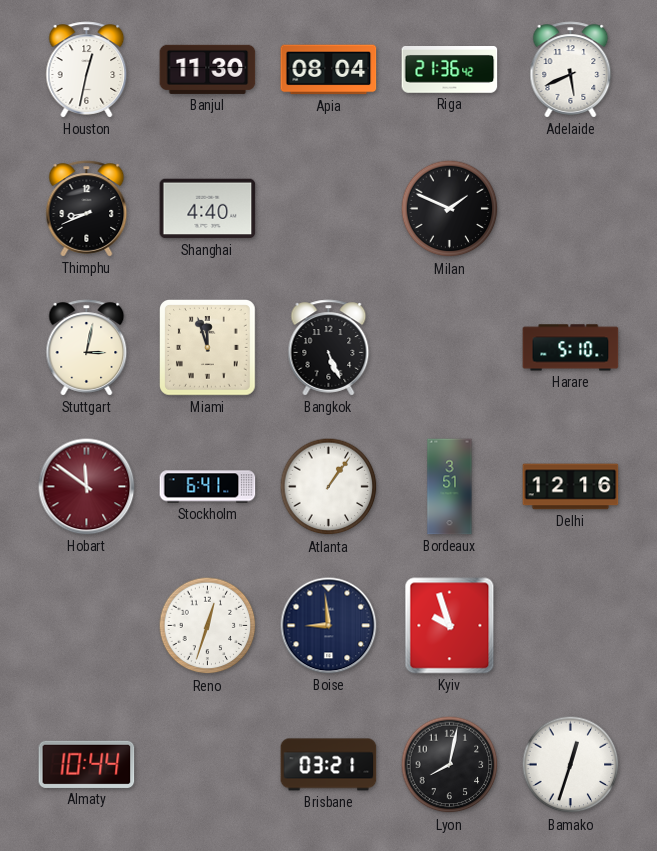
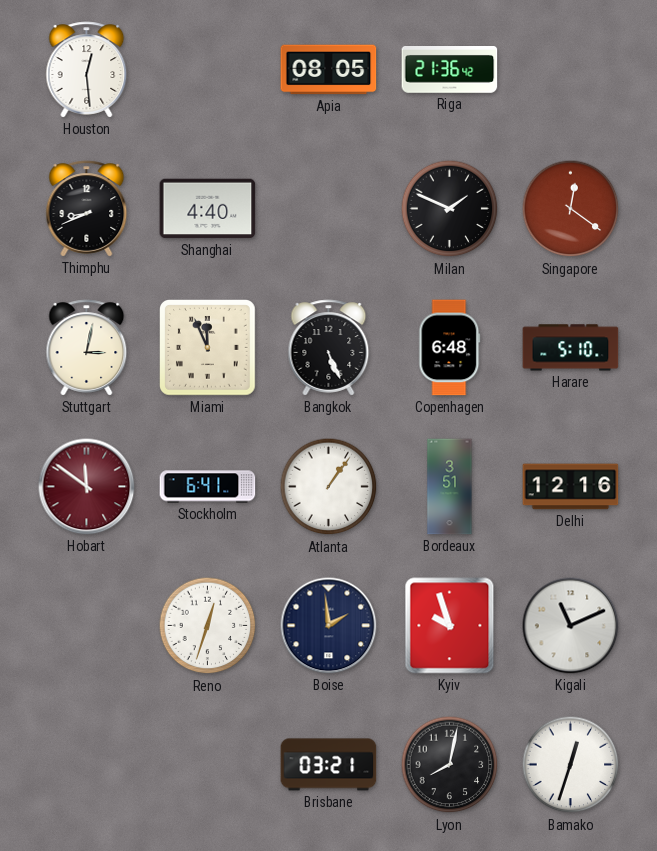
Houston: 12:32 -> 12:29
Banjul: 11:30 -> none
Apia: 08:04 -> 08:05
Adelaide: 5:41 -> none
Singapore: none -> 12:21
Miami: 11:57 -> 11:56
Copenhagen: none -> 6:48
Boise: 8:59 -> 1:59
Kigali: none -> 11:11
Almaty: 10:44 -> none
